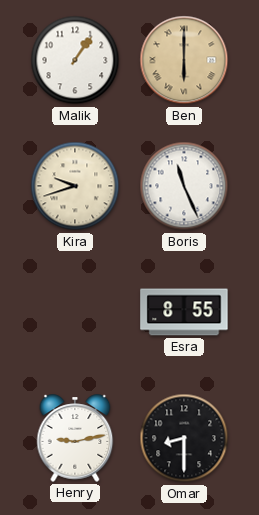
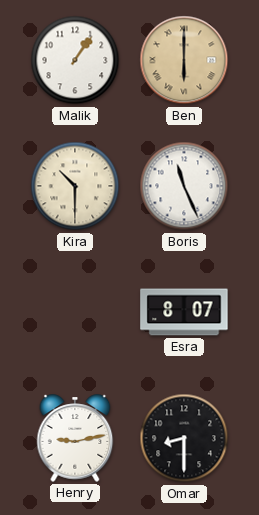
Kira: 9:42 -> 10:30
Esra: 8:55 -> 8:07
